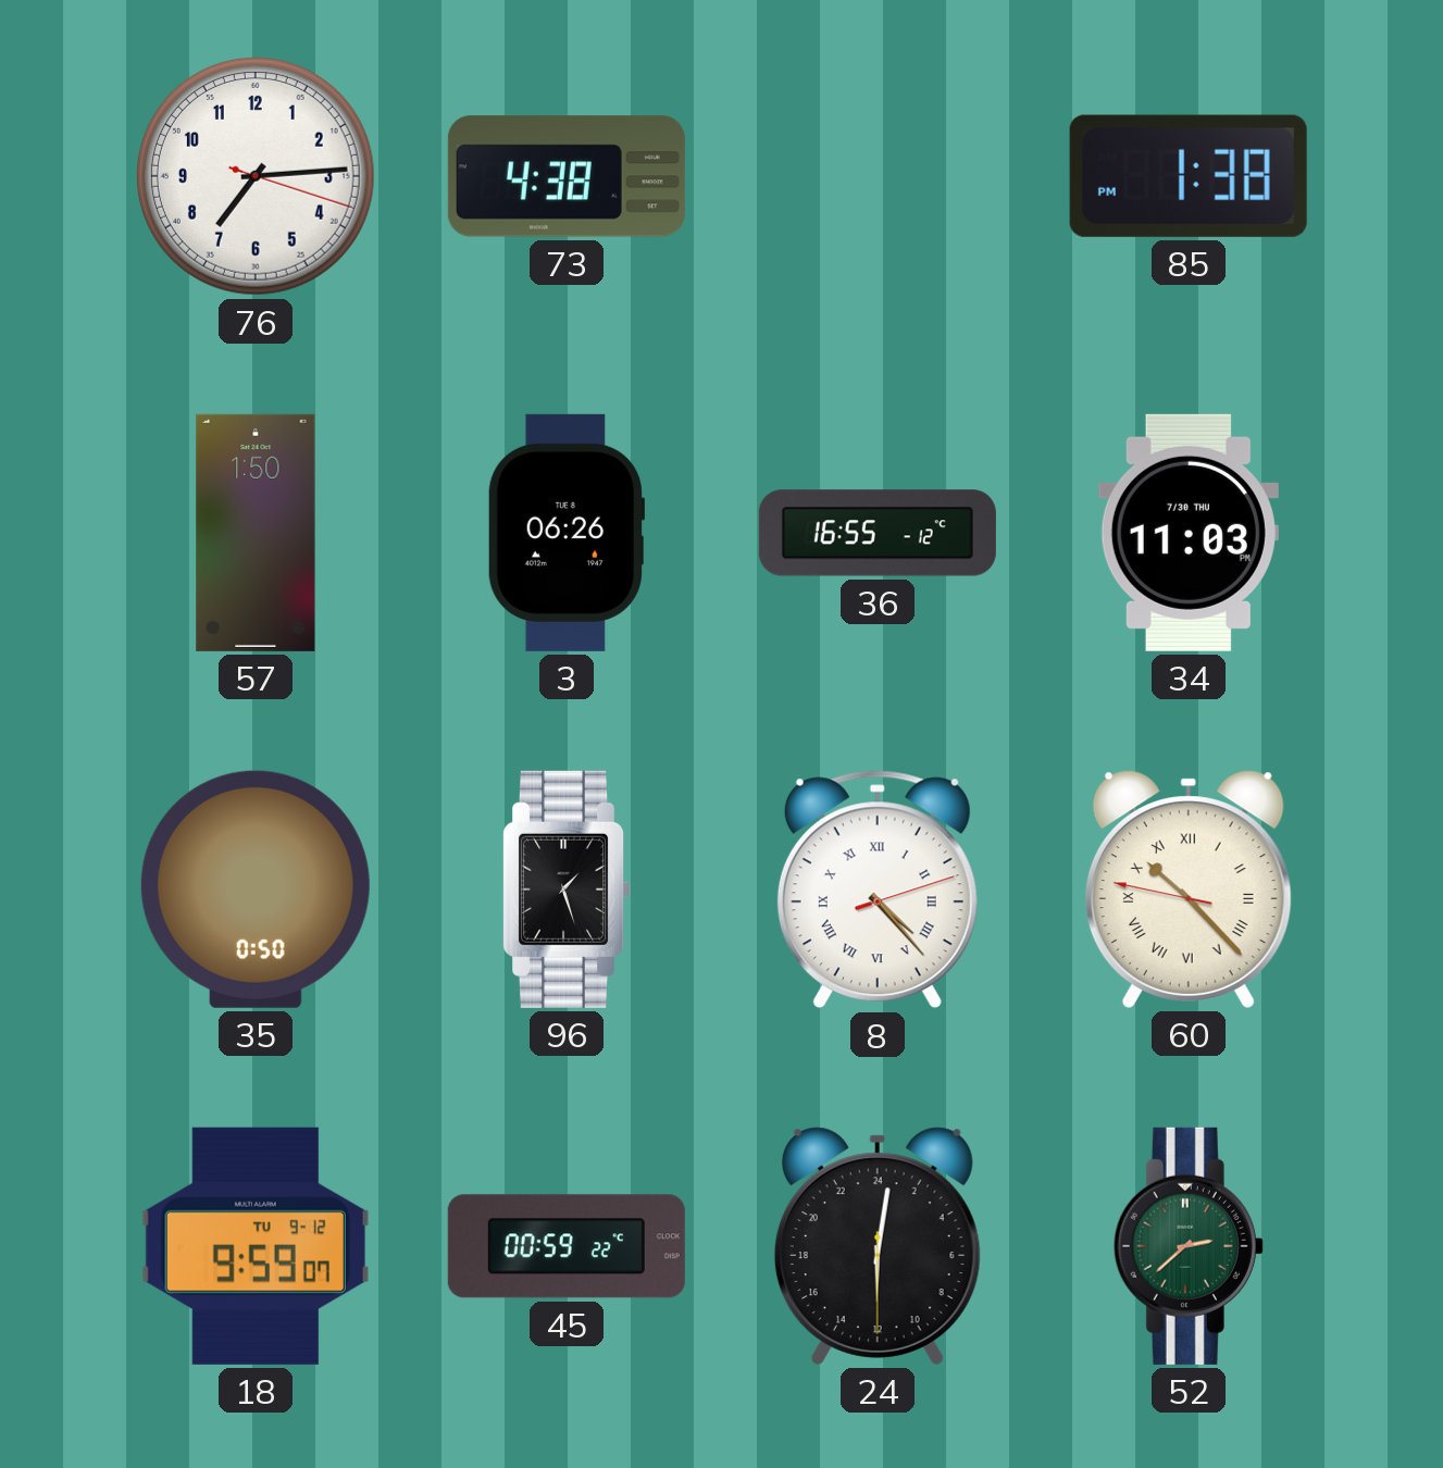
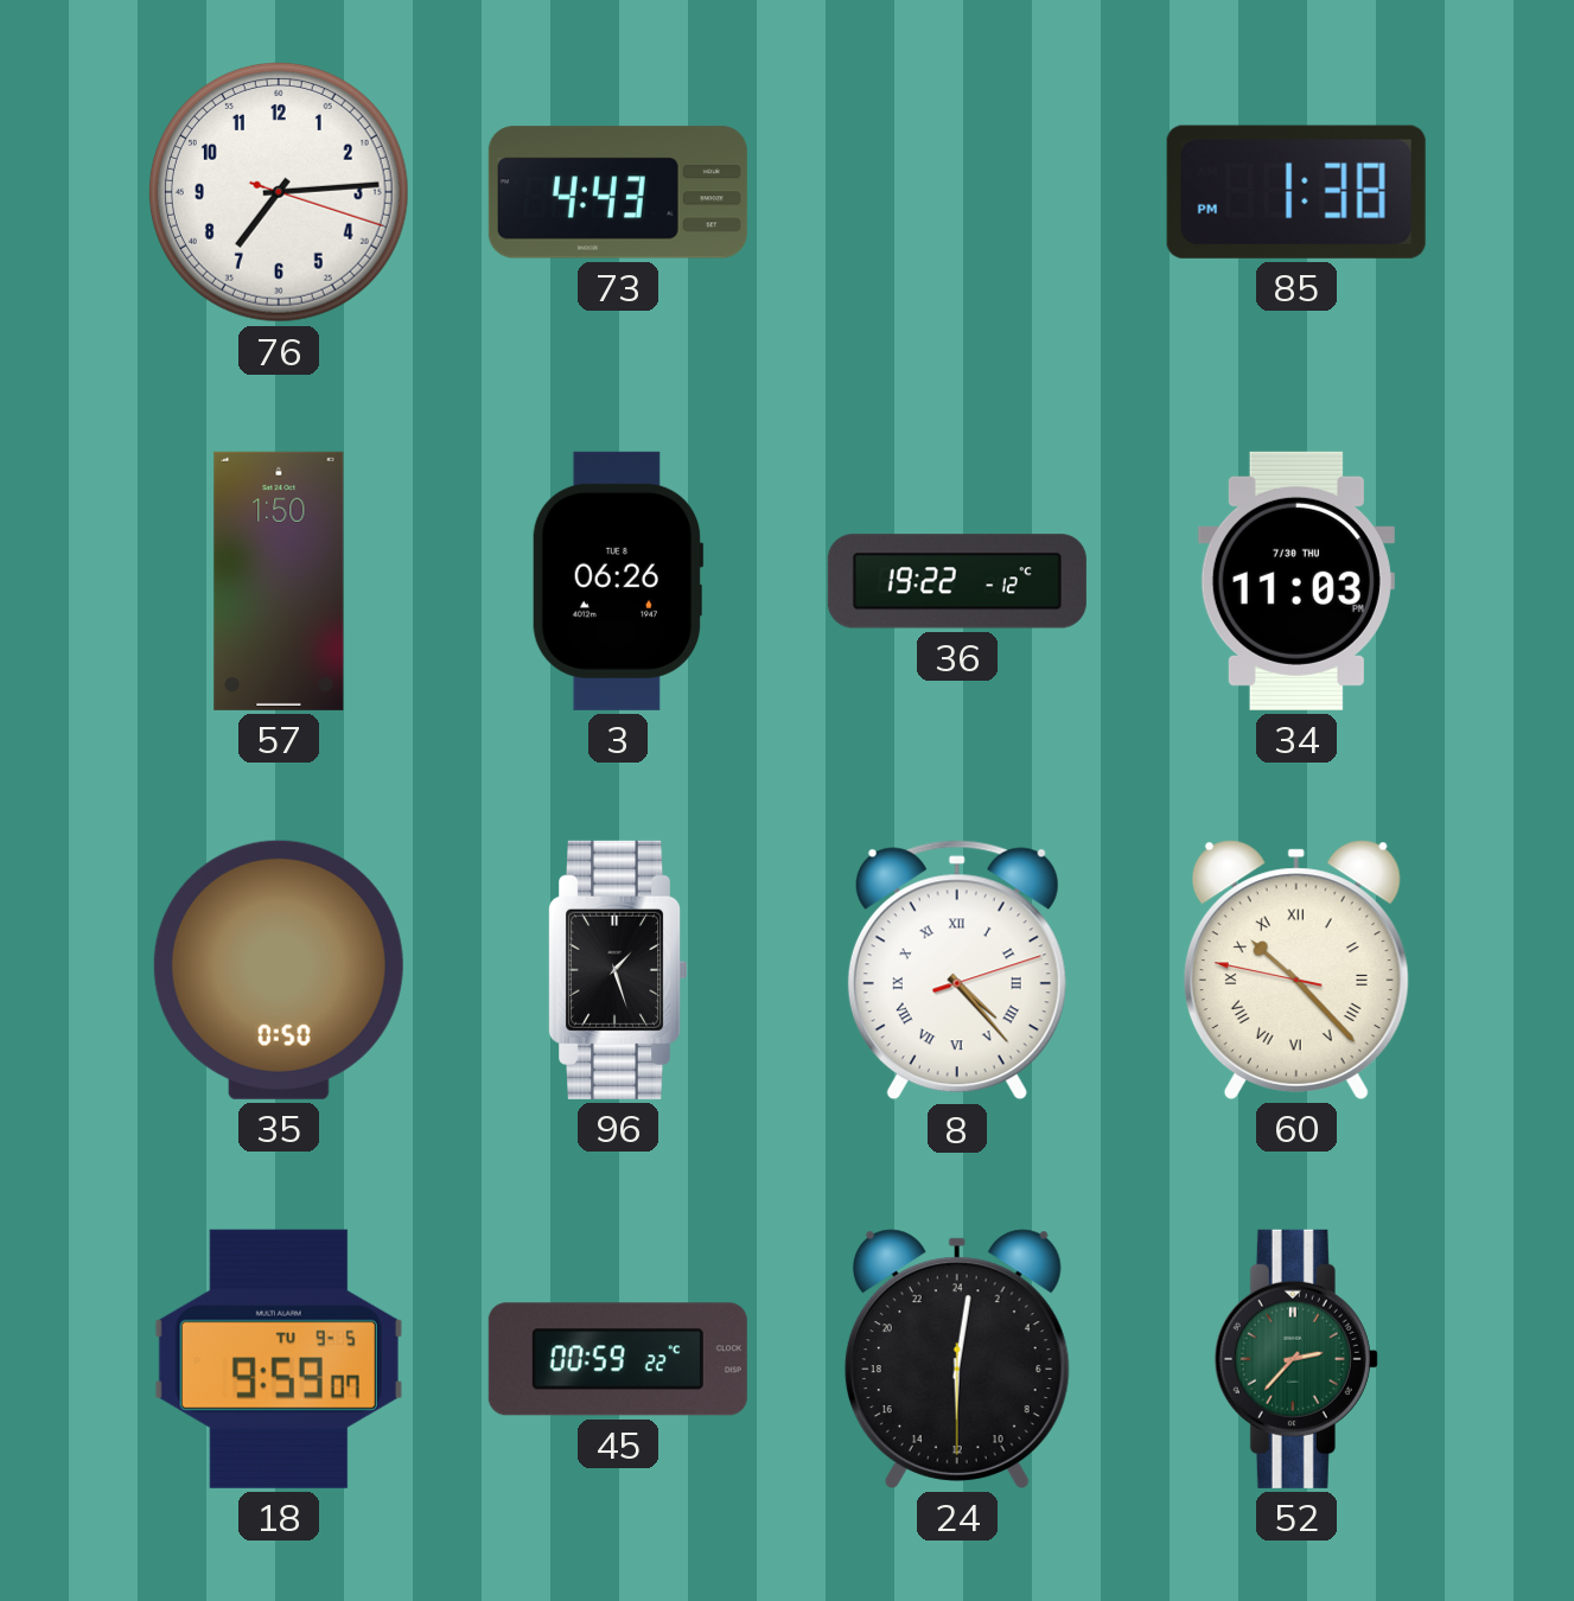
73: 4:38 -> 4:43
36: 16:55 -> 19:22
18 date: TU 9-12 -> TU 9-5
52: 2:38 -> 2:37
